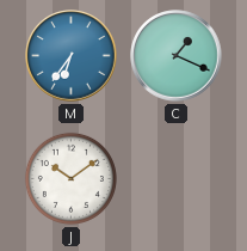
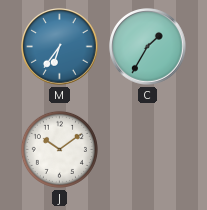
C: 1:19 -> 1:35
